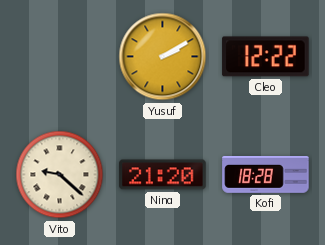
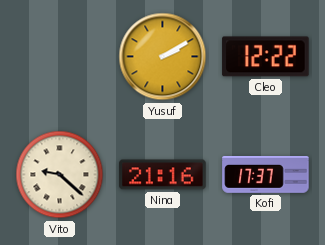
Nina: 21:20 -> 21:16
Kofi: 18:28 -> 17:37
